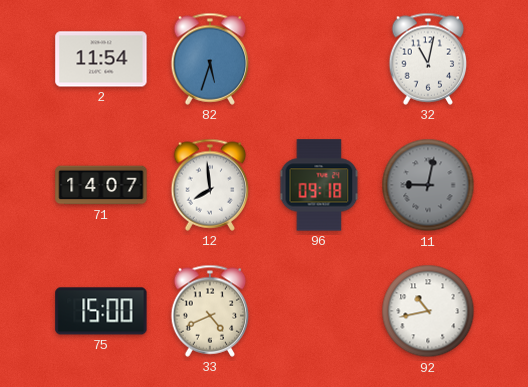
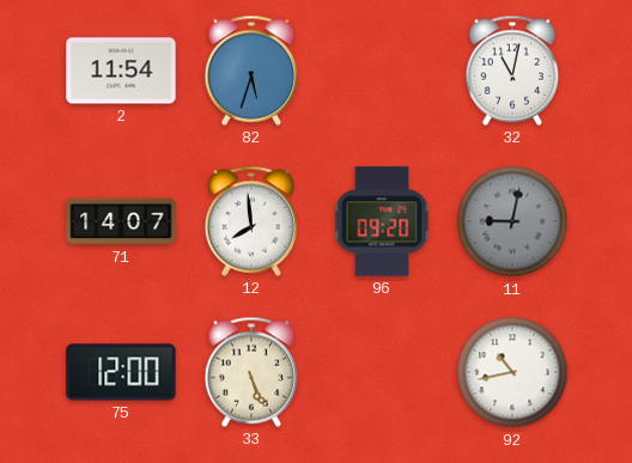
96: 09:18 -> 09:20
75: 15:00 -> 12:00
33: 4:41 -> 5:26
